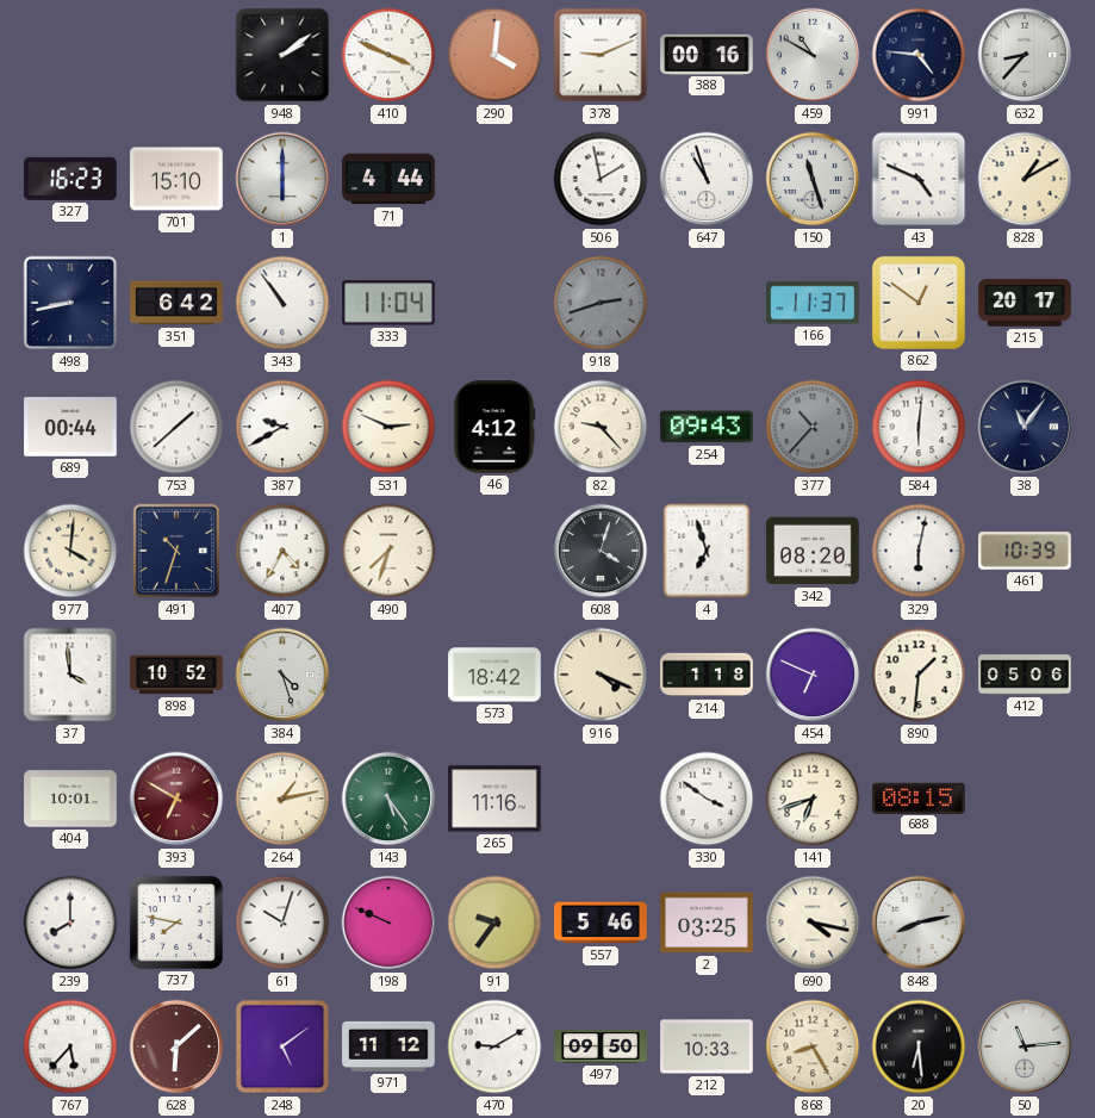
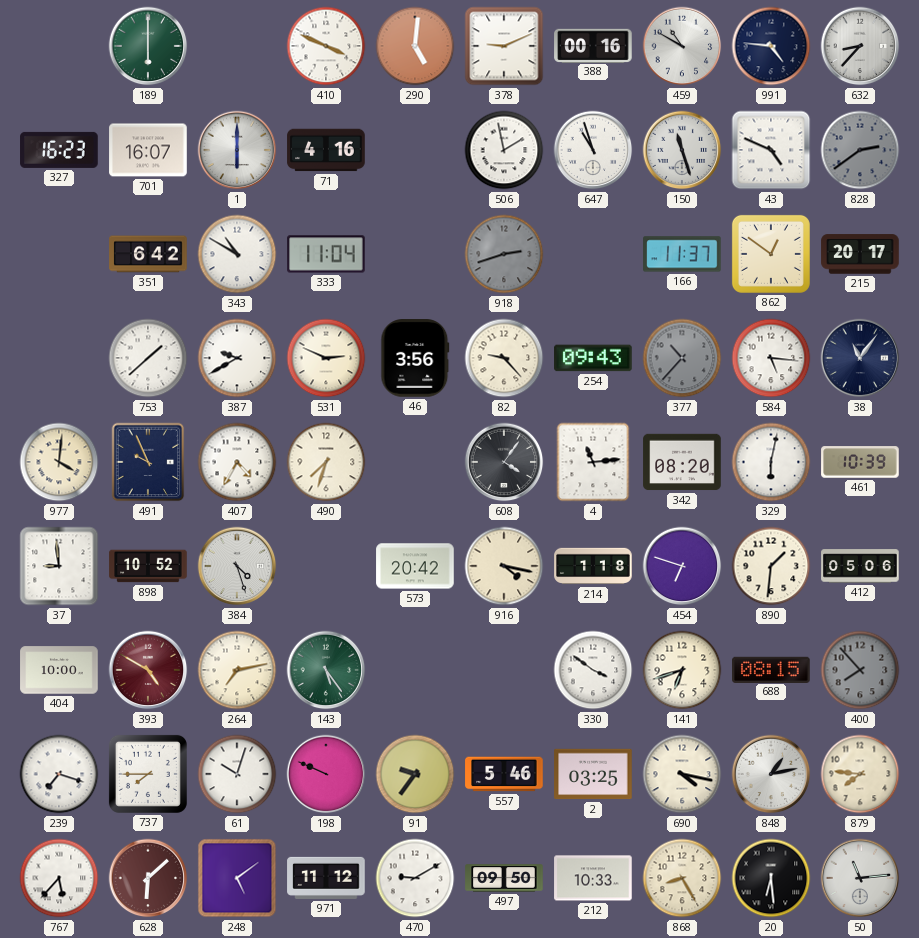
189: none -> 6:00
948: 2:09 -> none
290: 4:01 -> 5:01
701: 15:10 -> 16:07
71: 4:44 -> 4:16
828: 1:10 -> 2:39
828 dial: cream -> grey
498: 8:43 -> none
343: 10:54 -> 10:50
689: 00:44 -> none
46: 4:12 -> 3:56
584: 6:01 -> 5:16
491: 10:33 -> 9:56
608: 4:03 -> 4:06
4: 6:57 -> 11:14
37: 3:59 -> 8:59
573: 18:42 -> 20:42
916: 4:19 -> 4:17
454: 6:49 -> 6:48
404: 10:01 -> 10:00
393: 6:50 -> 4:50
264: 1:13 -> 7:13
265: 11:16 -> none
400: none -> 7:53
239: 8:00 -> 7:18
737: 7:47 -> 7:45
848: 8:13 -> 1:13
879: none -> 7:46
